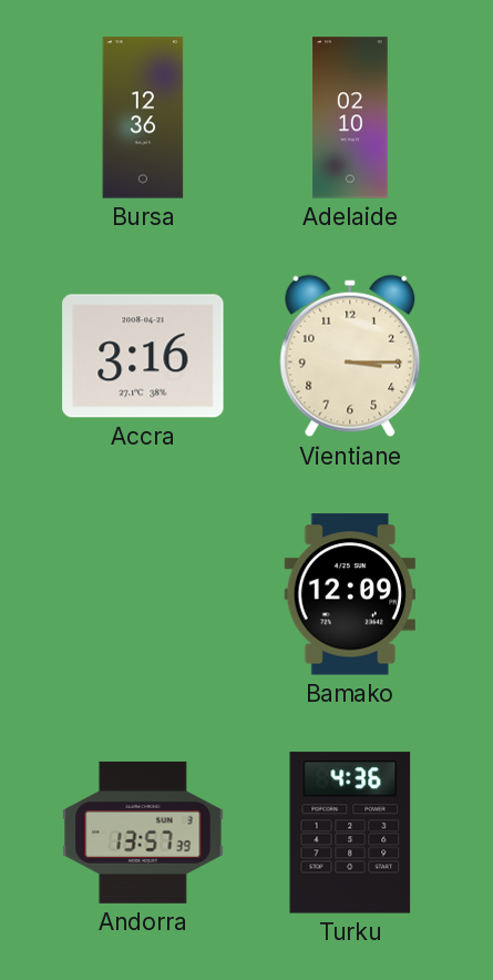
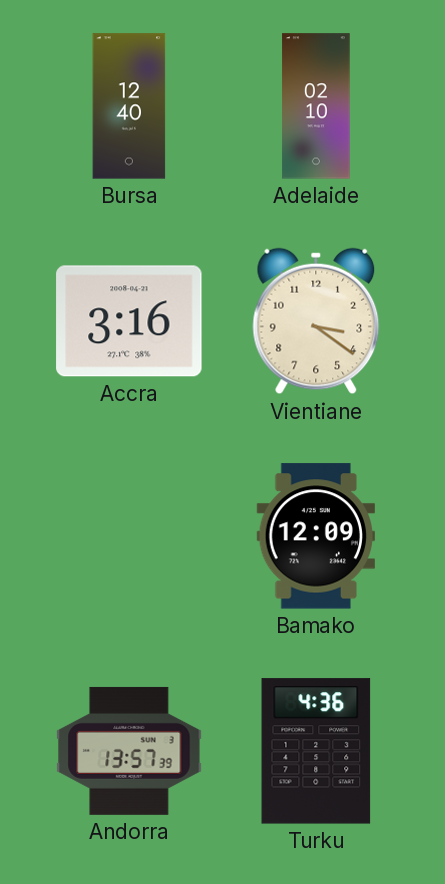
Bursa: 12:36 -> 12:40
Vientiane: 3:15 -> 3:21
